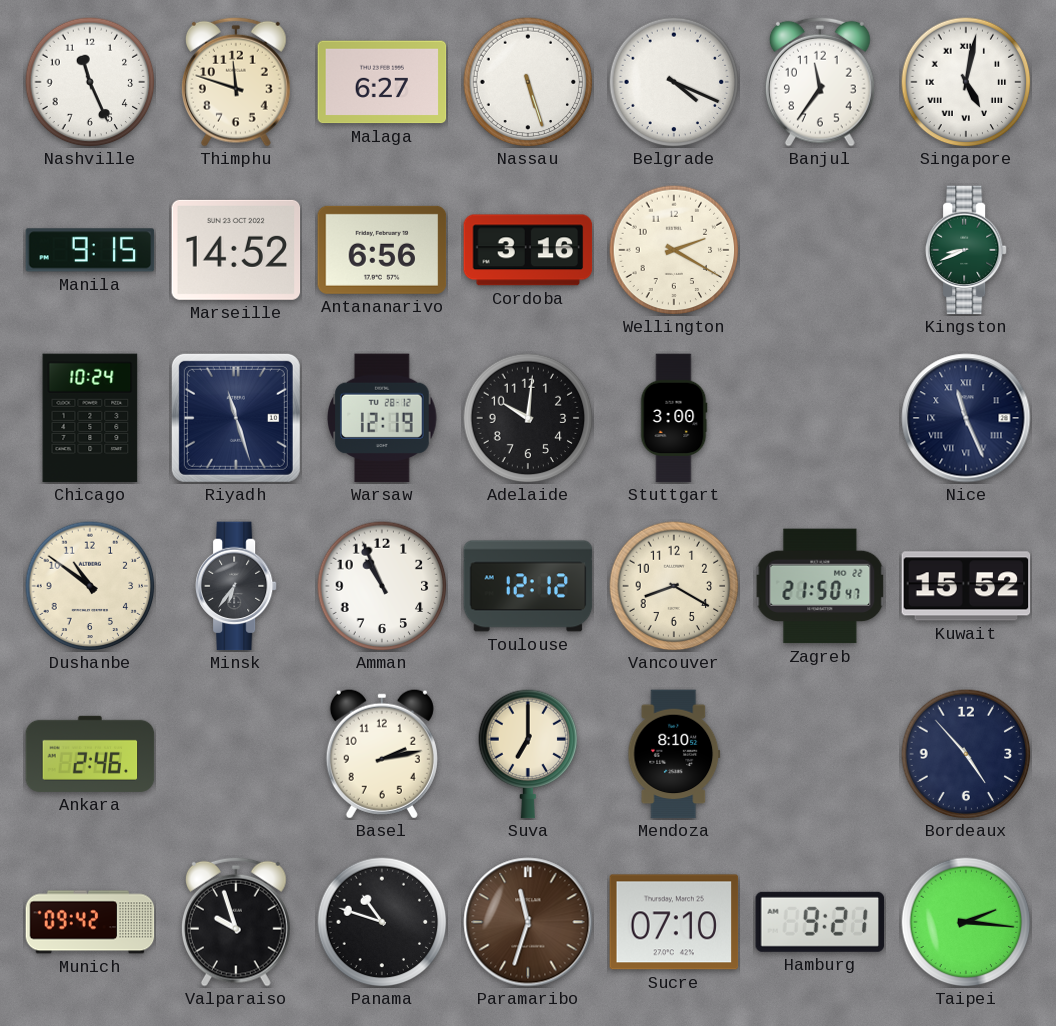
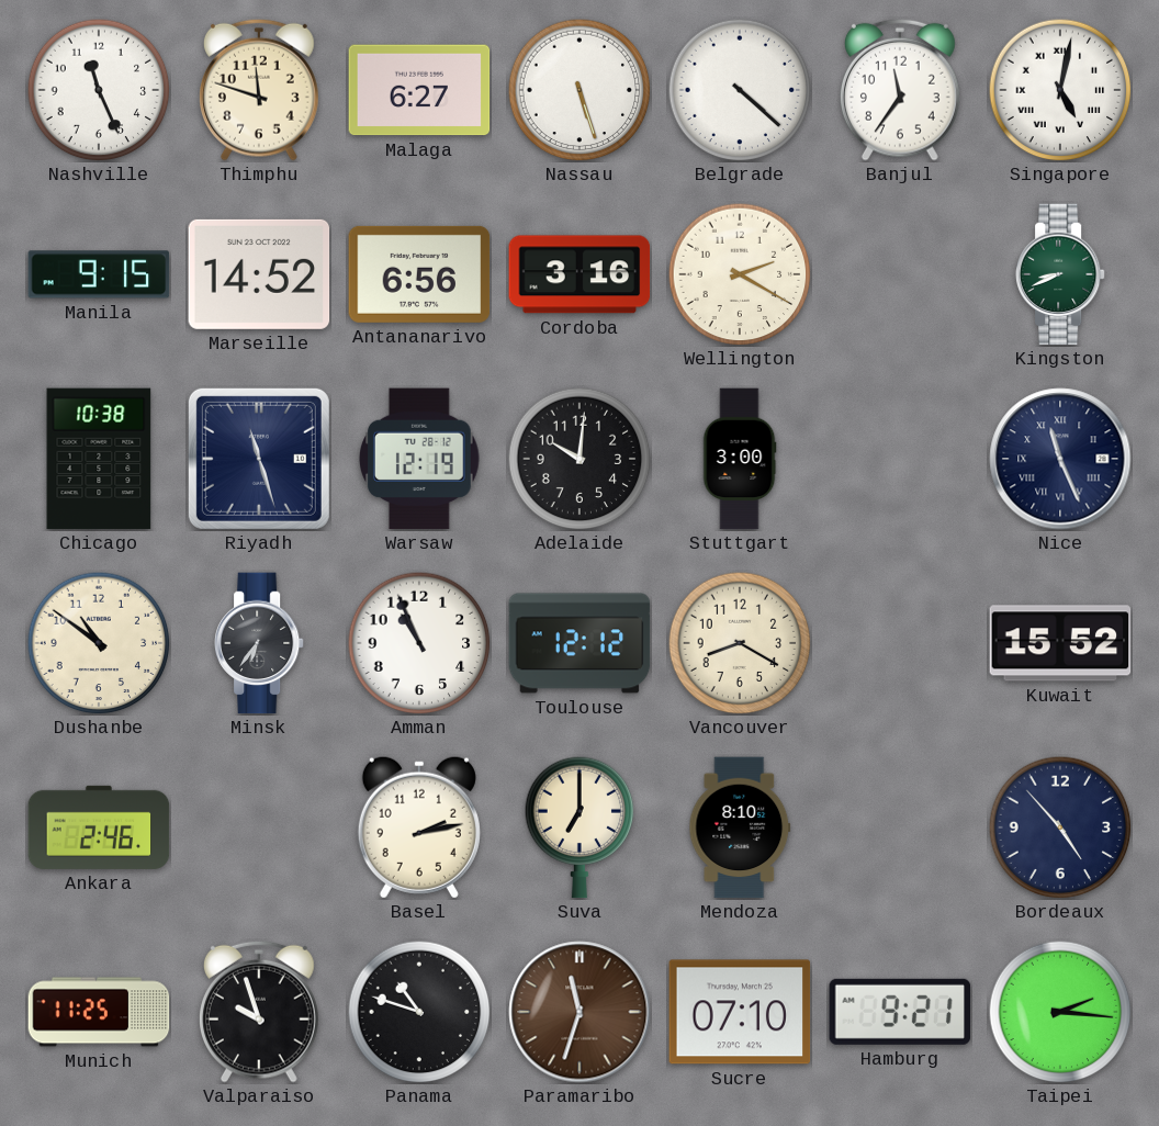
Belgrade: 4:19 -> 4:22
Chicago: 10:24 -> 10:38
Zagreb: 21:50 -> none
Munich: 09:42 -> 11:25
